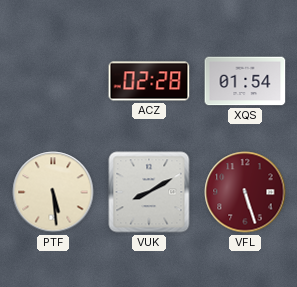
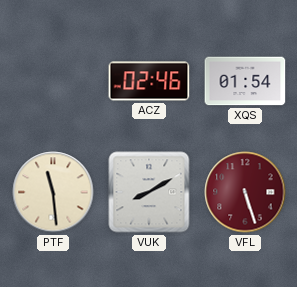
ACZ: 02:28 -> 02:46
PTF: 5:29 -> 11:29
